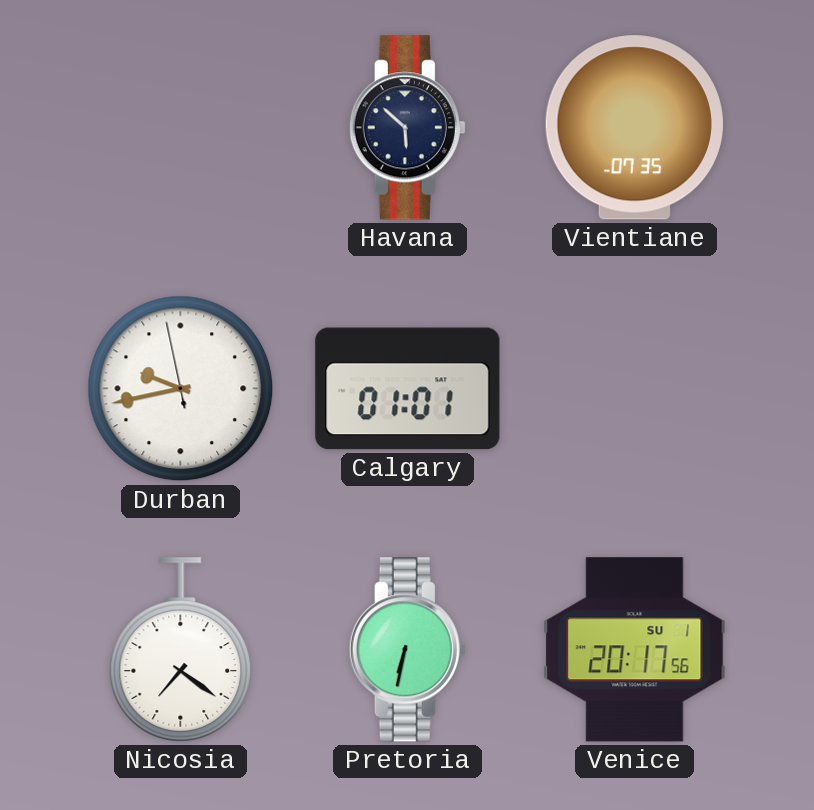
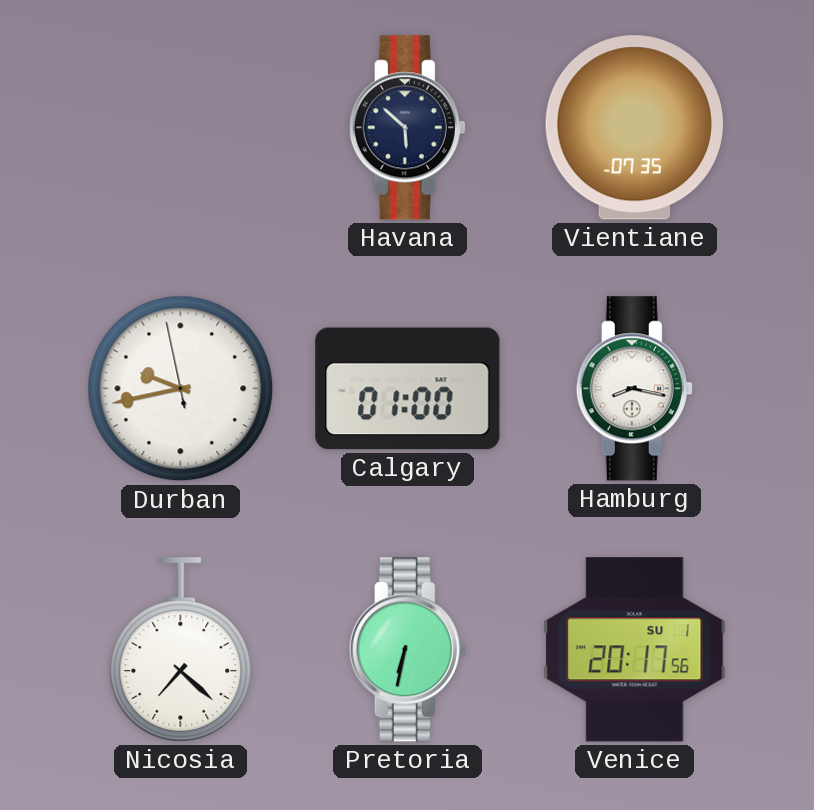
Calgary: 01:01 -> 01:00
Hamburg: none -> 8:17
Nicosia: 7:21 -> 7:22
